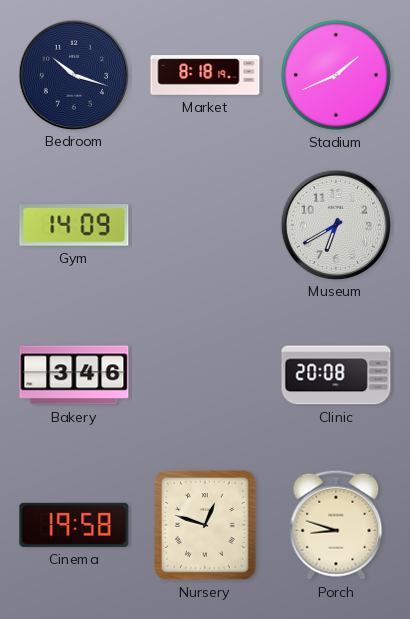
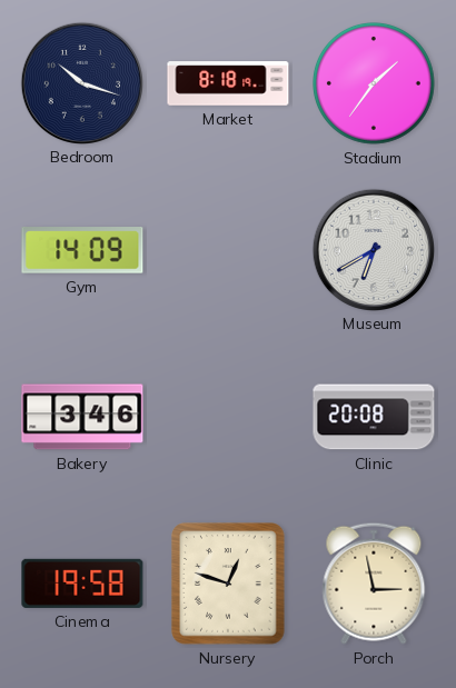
Stadium: 1:41 -> 1:36
Porch: 8:48 -> 2:58
